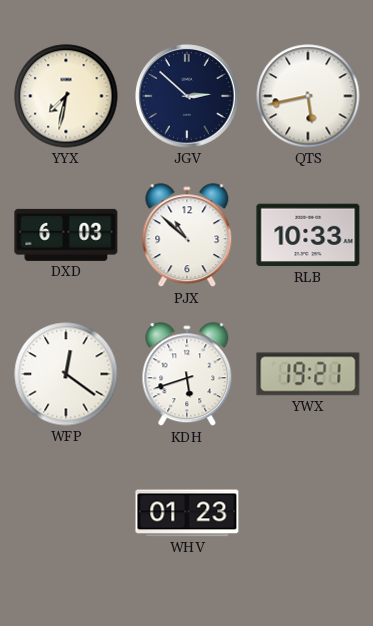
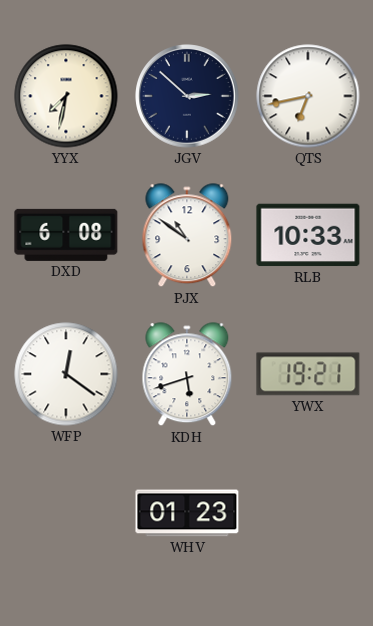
QTS: 5:43 -> 6:43
DXD: 6:03 -> 6:08
PJX: 10:52 -> 10:51
